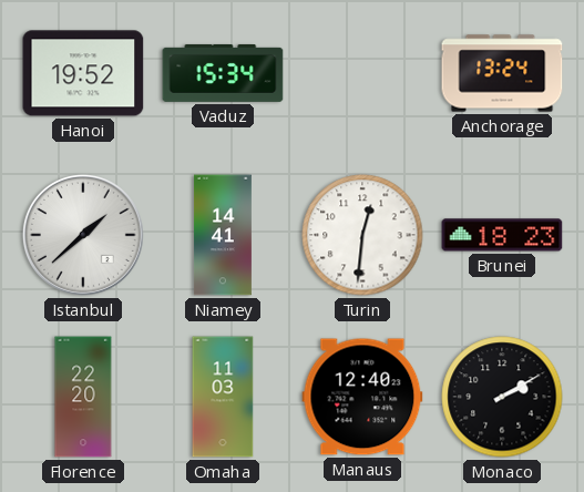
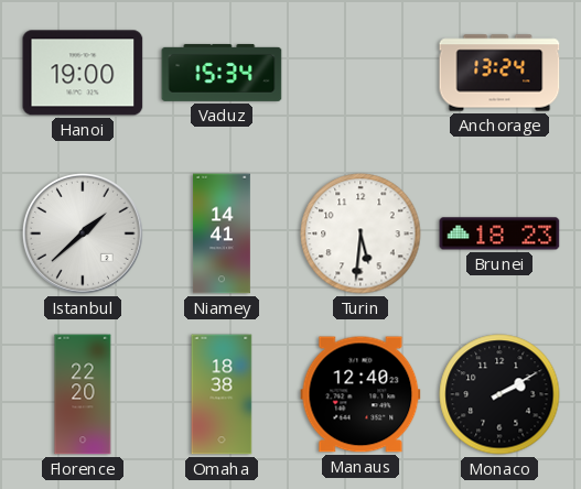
Hanoi: 19:52 -> 19:00
Turin: 12:31 -> 5:31
Omaha: 11:03 -> 18:38
